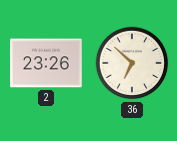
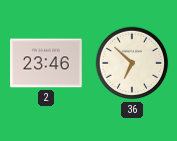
2: 23:26 -> 23:46
